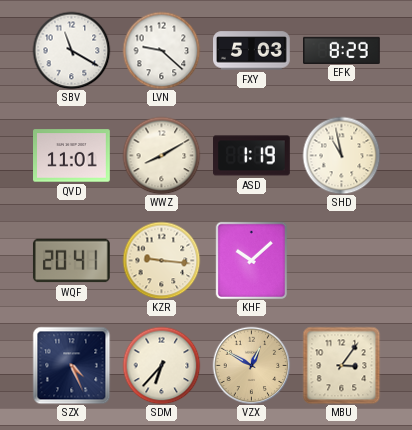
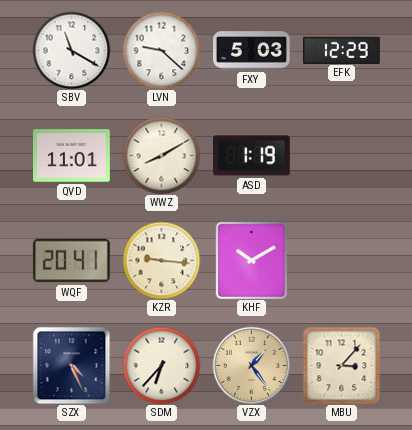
EFK: 8:29 -> 12:29
SHD: 10:58 -> none
KHF: 10:08 -> 10:10
VZX: 12:50 -> 1:24
MBU: 3:06 -> 3:07
